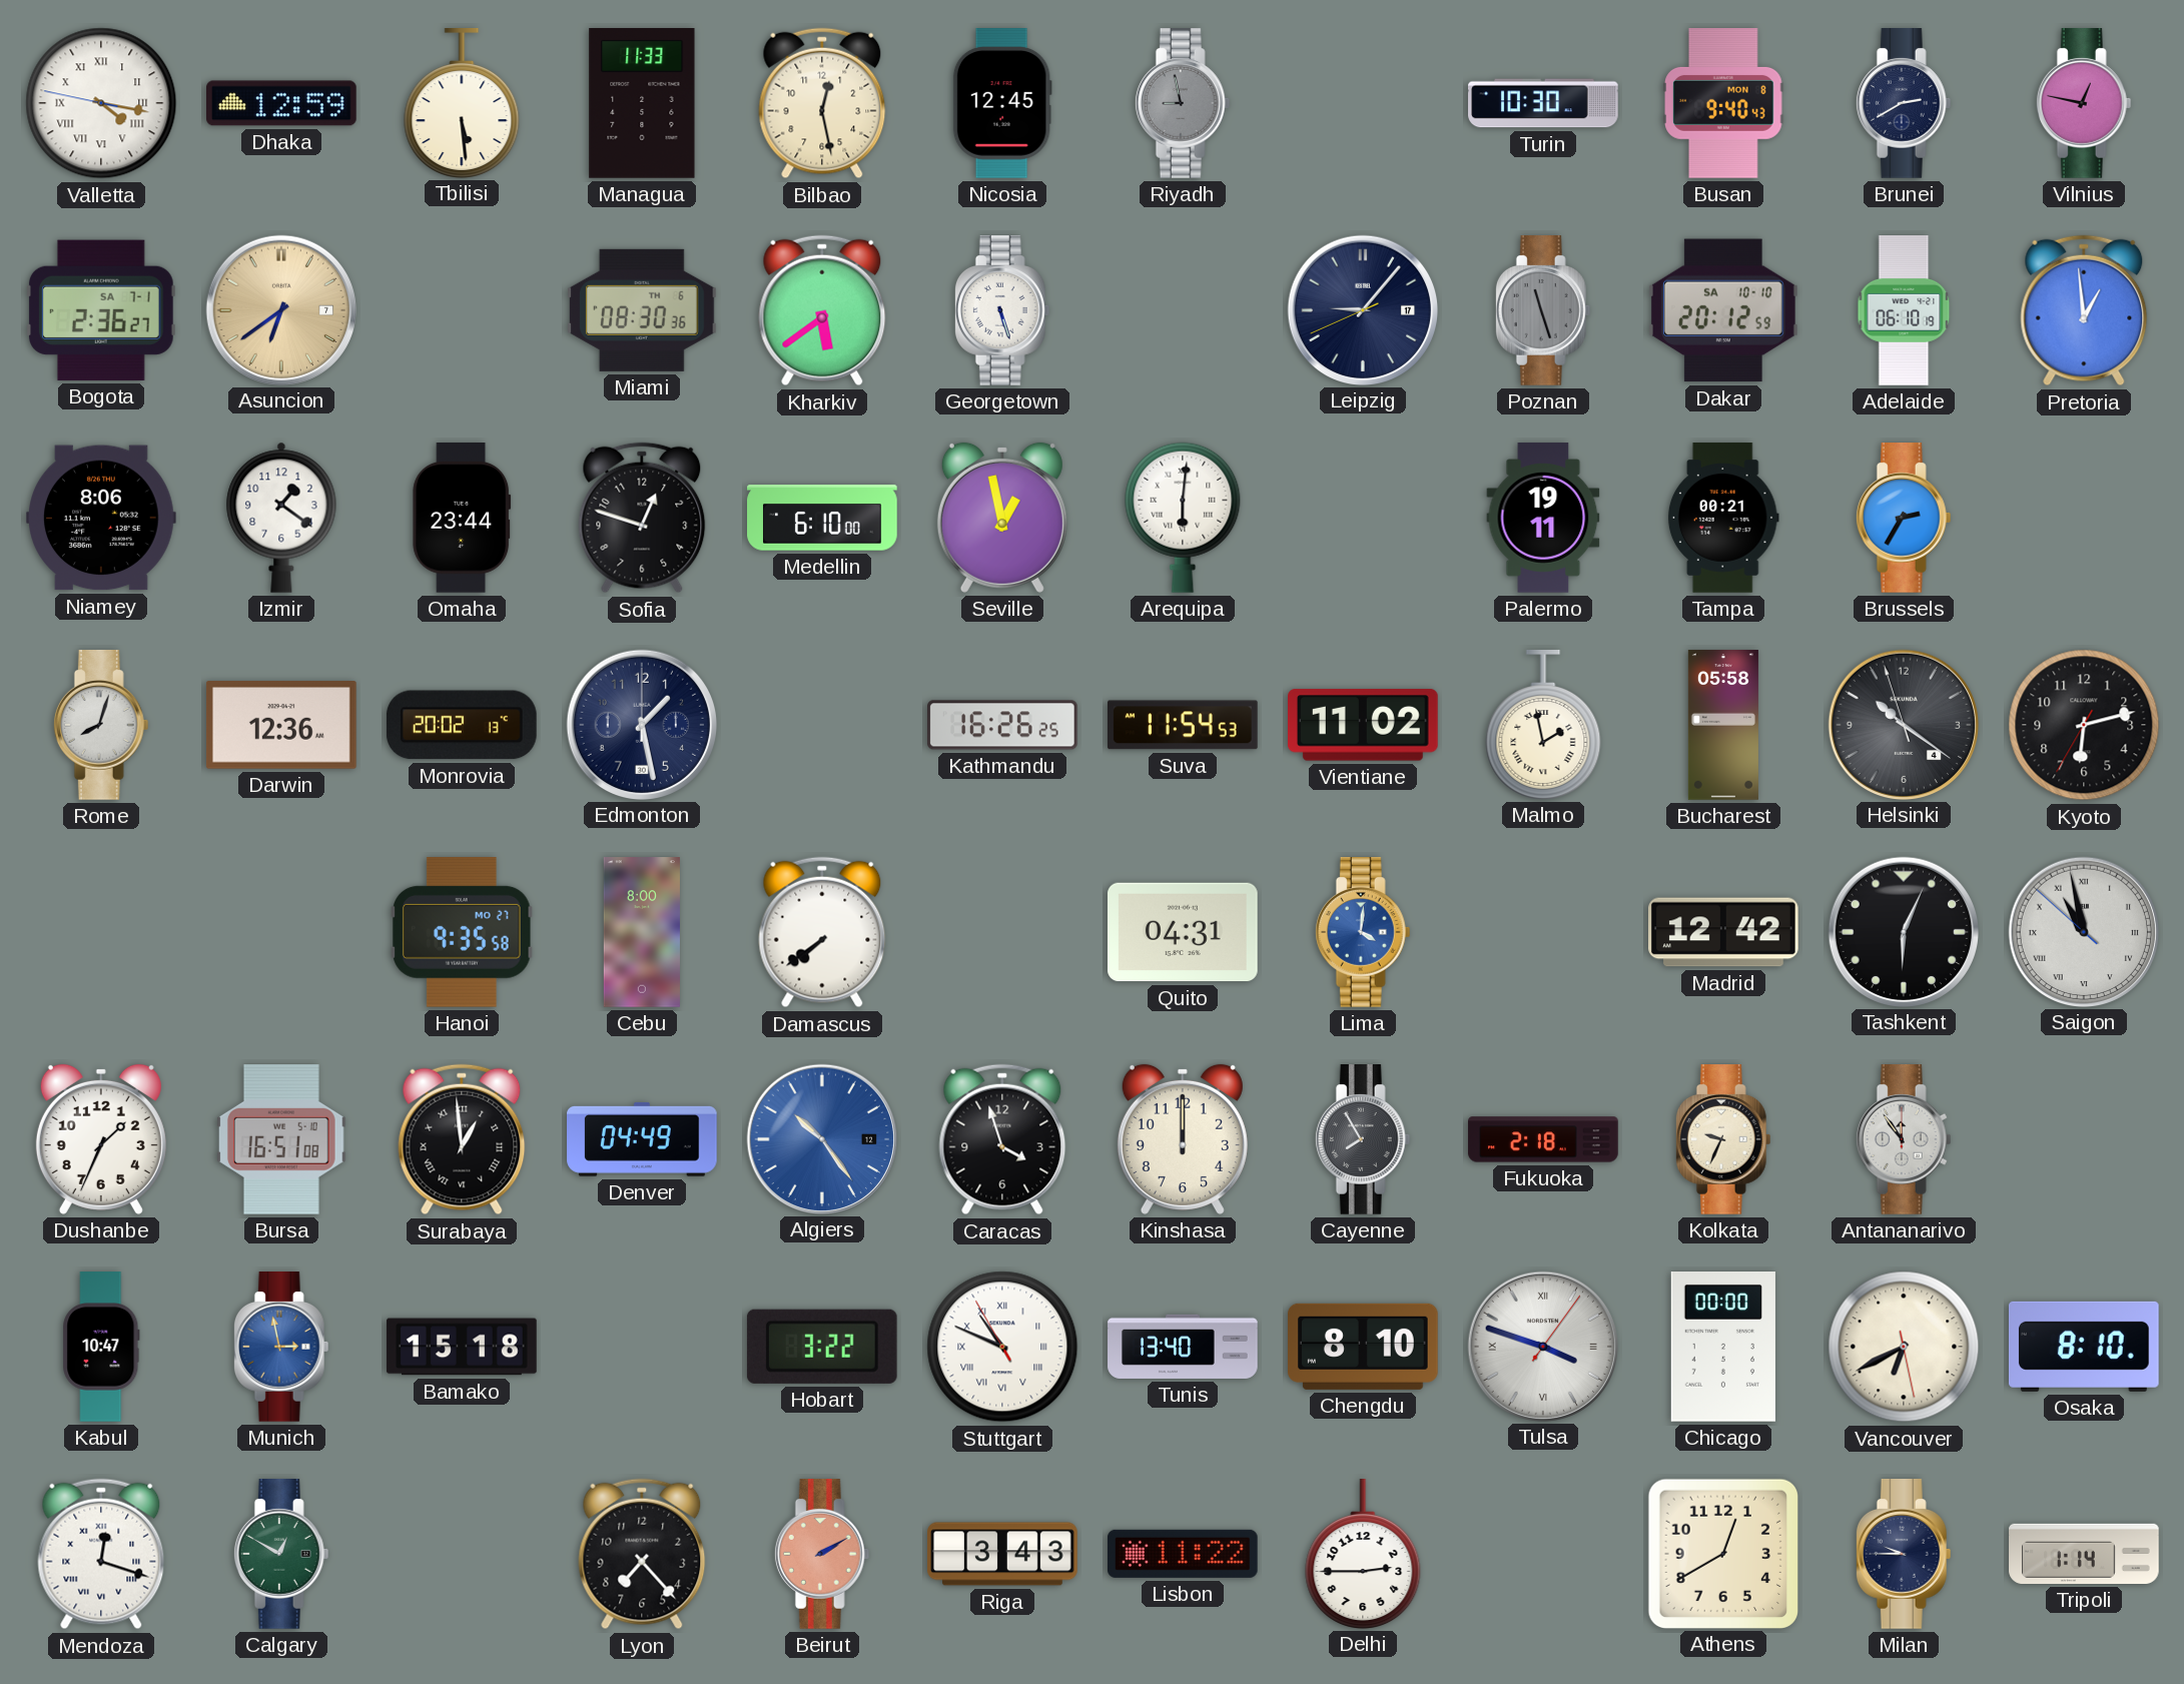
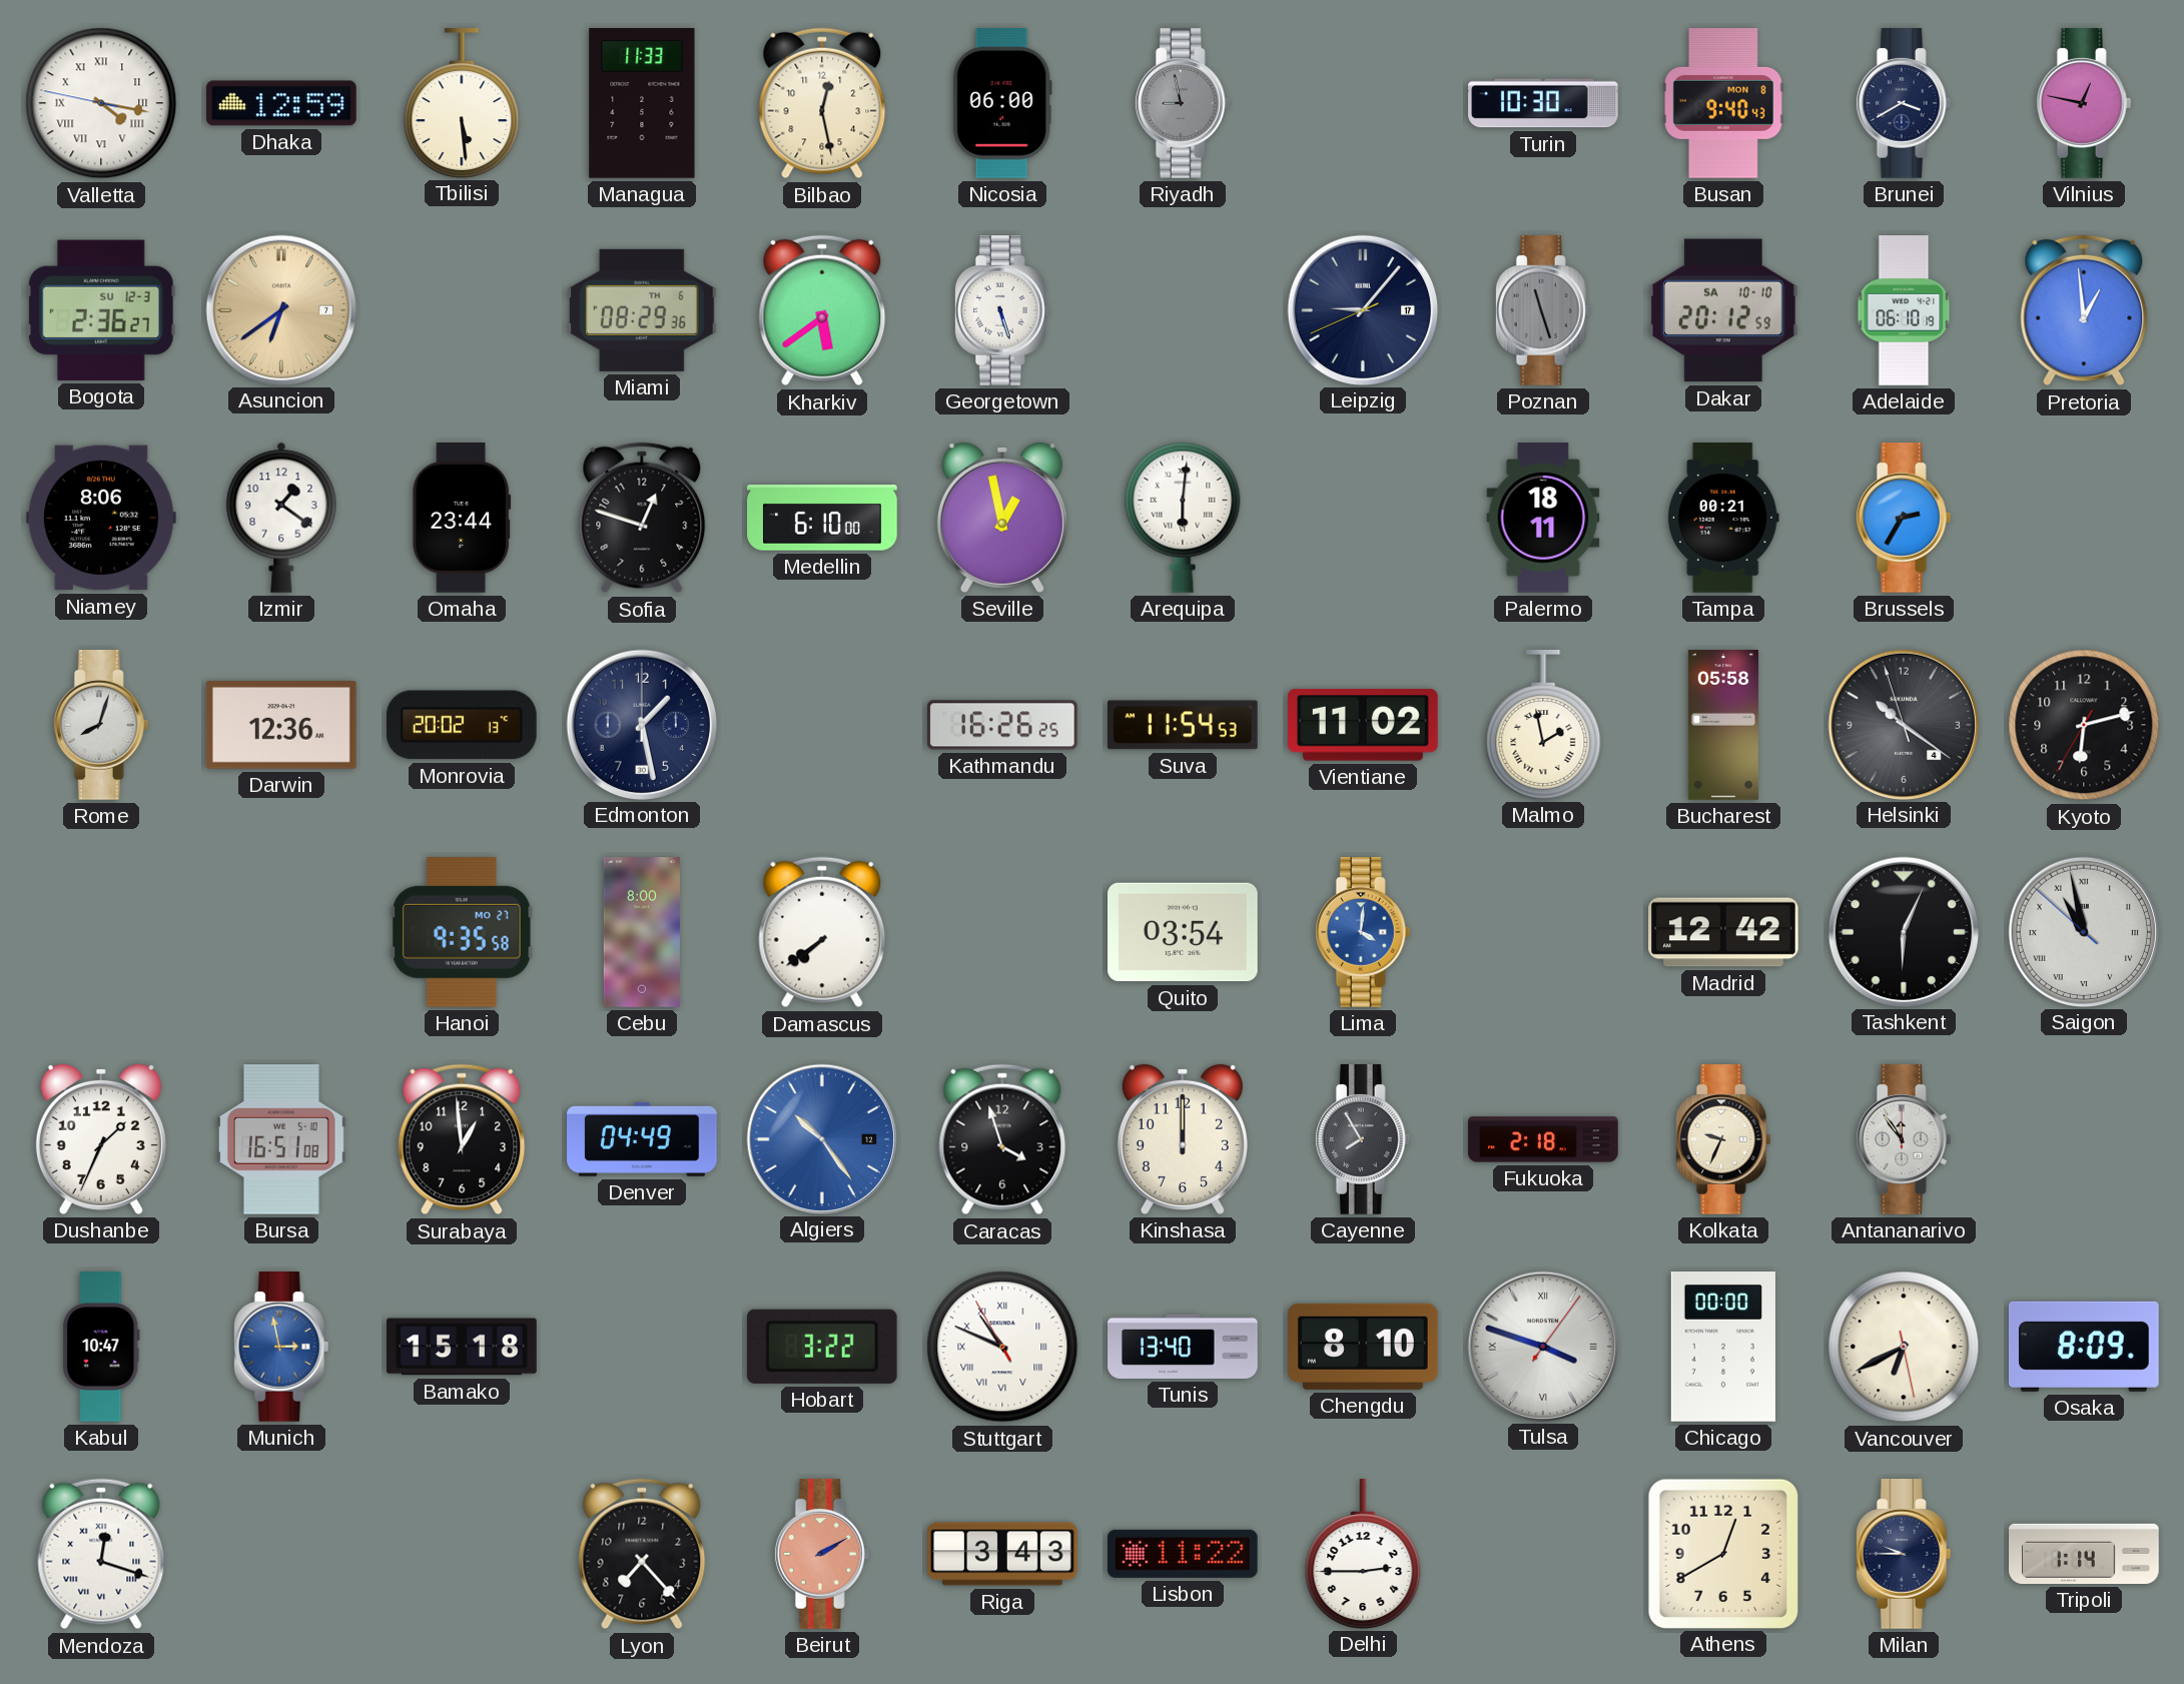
Nicosia: 12:45 -> 06:00
Brunei: 2:40 -> 3:40
Bogota date: SA 7-1 -> SU 12-3
Miami: 08:30 -> 08:29
Palermo: 19:11 -> 18:11
Quito: 04:31 -> 03:54
Surabaya numerals: Roman -> Arabic
Osaka: 8:10 -> 8:09
Calgary: 12:50 -> none
